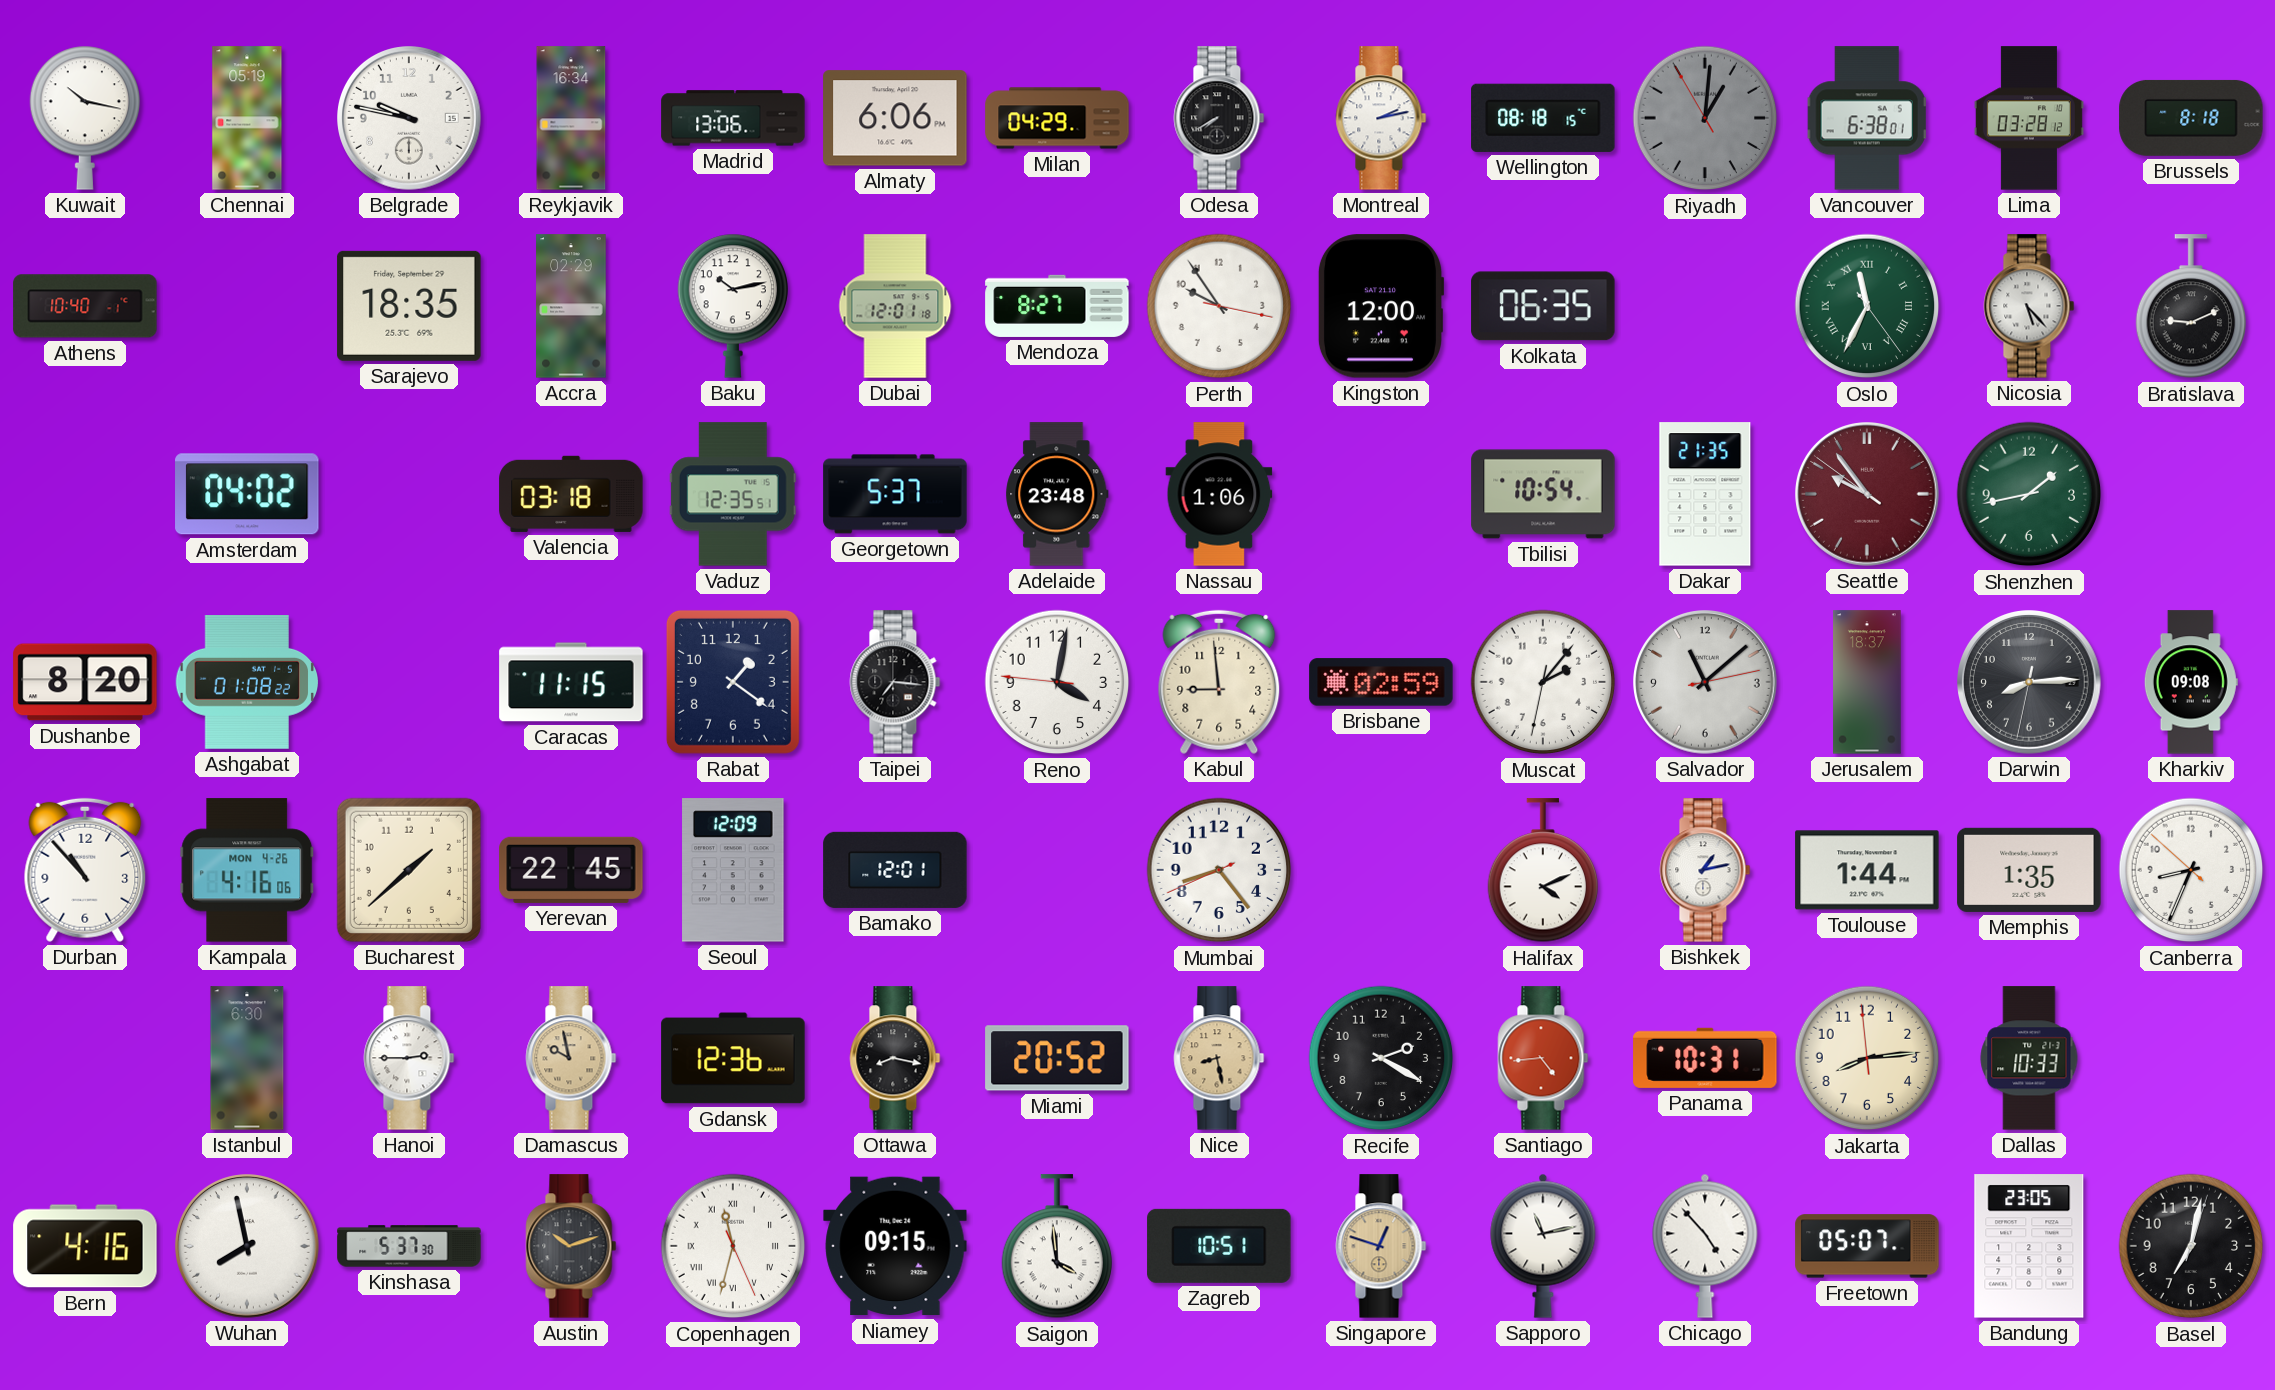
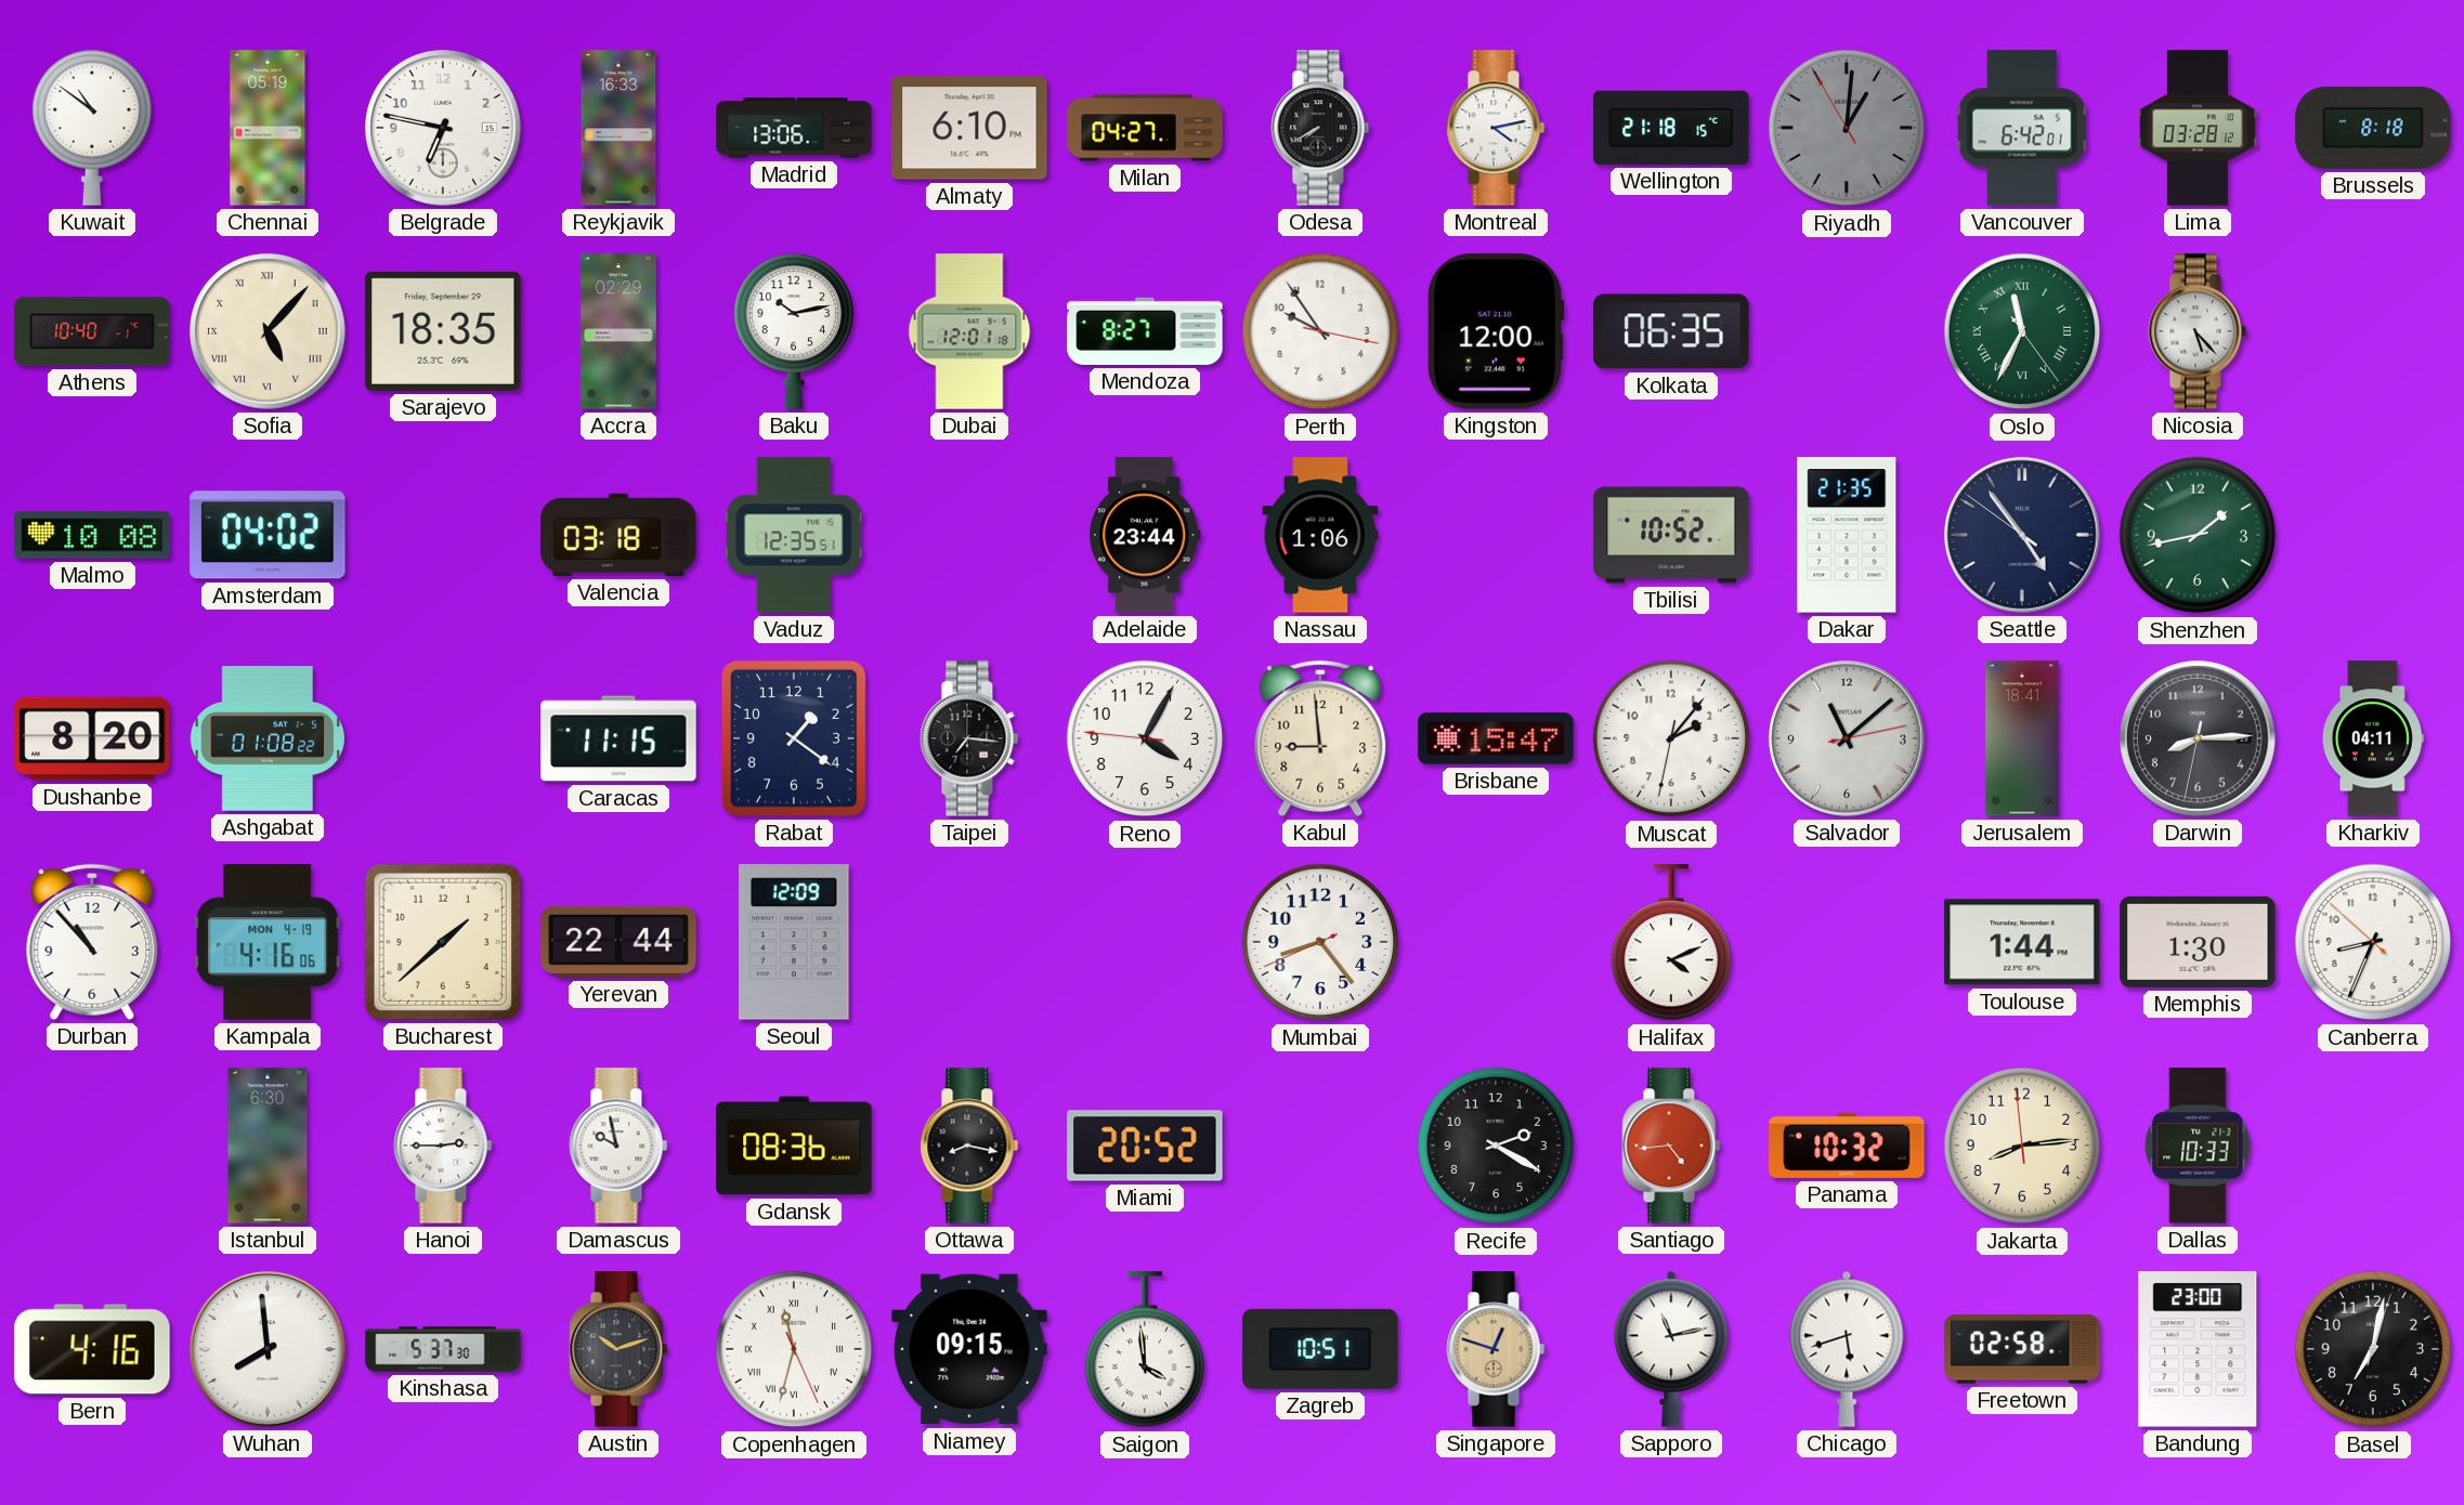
Kuwait: 10:17 -> 10:51
Belgrade: 9:47 -> 6:47
Reykjavik: 16:34 -> 16:33
Almaty: 6:06 -> 6:10
Milan: 04:29 -> 04:27
Montreal: 2:13 -> 4:13
Wellington: 08:18 -> 21:18
Vancouver: 6:38 -> 6:42
Sofia: none -> 5:07
Bratislava: 9:11 -> none
Malmo: none -> 10:08
Georgetown: 5:37 -> none
Adelaide: 23:48 -> 23:44
Tbilisi: 10:54 -> 10:52
Seattle: 9:53 -> 4:53
Seattle dial: burgundy -> navy
Reno: 4:01 -> 4:04
Brisbane: 02:59 -> 15:47
Jerusalem: 18:37 -> 18:41
Kharkiv: 09:08 -> 04:11
Kampala date: MON 4-26 -> MON 4-19
Yerevan: 22:45 -> 22:44
Bamako: 12:01 -> none
Bishkek: 1:13 -> none
Memphis: 1:35 -> 1:30
Damascus dial: champagne -> white
Gdansk: 12:36 -> 08:36
Nice: 8:28 -> none
Panama: 10:31 -> 10:32
Wuhan: 7:58 -> 7:59
Chicago: 4:53 -> 5:42
Freetown: 05:07 -> 02:58
Bandung: 23:05 -> 23:00
